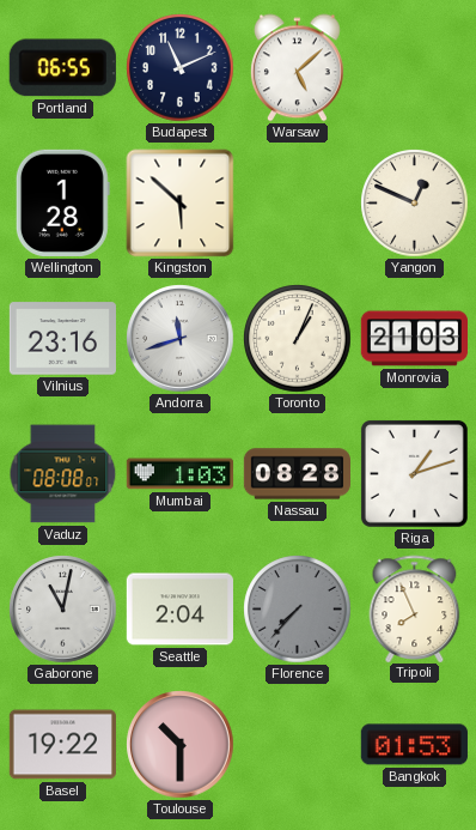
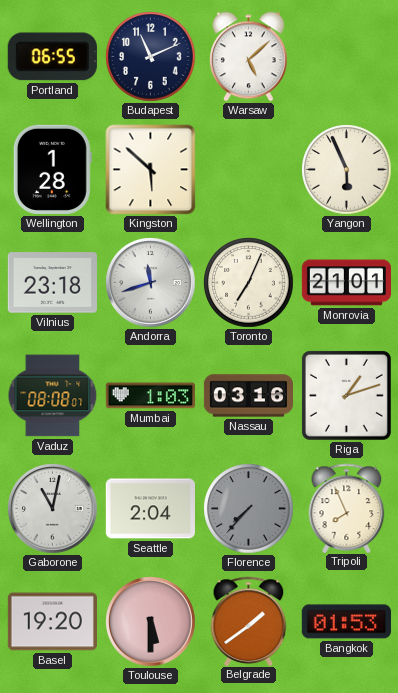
Yangon: 12:49 -> 5:56
Vilnius: 23:16 -> 23:18
Toronto: 1:04 -> 7:04
Monrovia: 21:03 -> 21:01
Nassau: 08:28 -> 03:16
Basel: 19:22 -> 19:20
Toulouse: 10:30 -> 5:30
Belgrade: none -> 1:39
